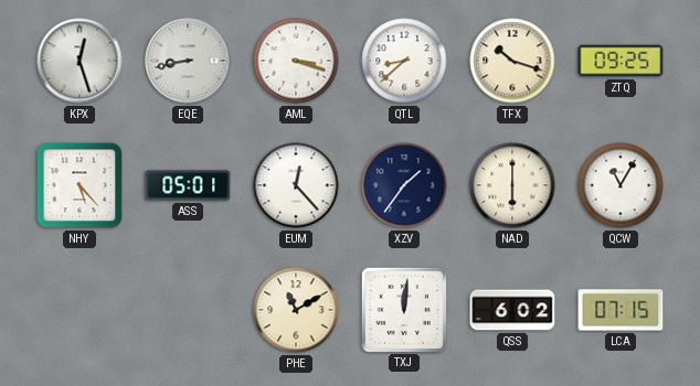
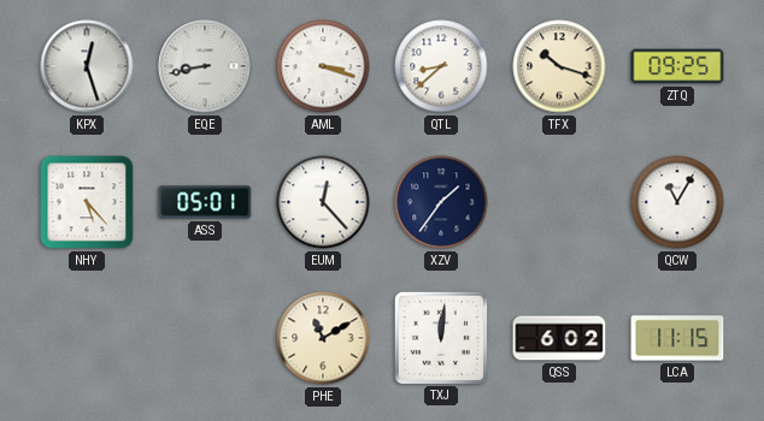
NAD: 6:00 -> none
LCA: 07:15 -> 11:15
